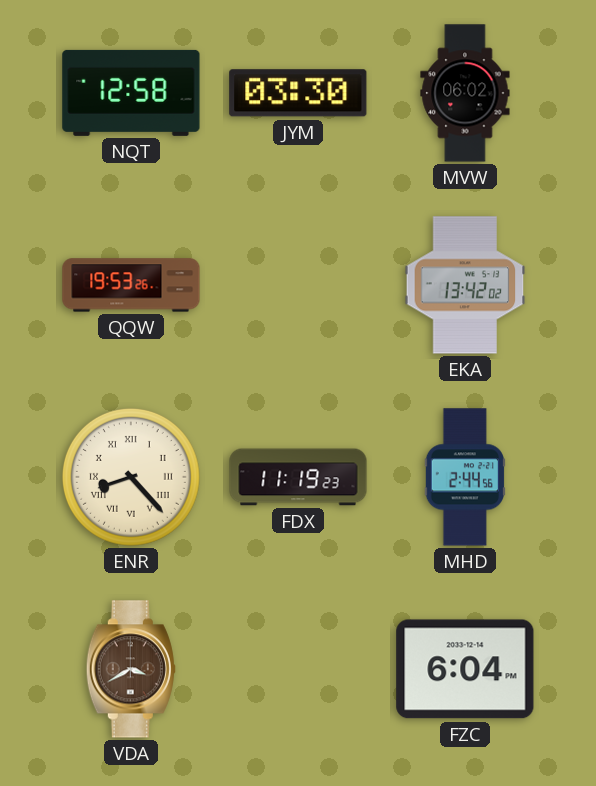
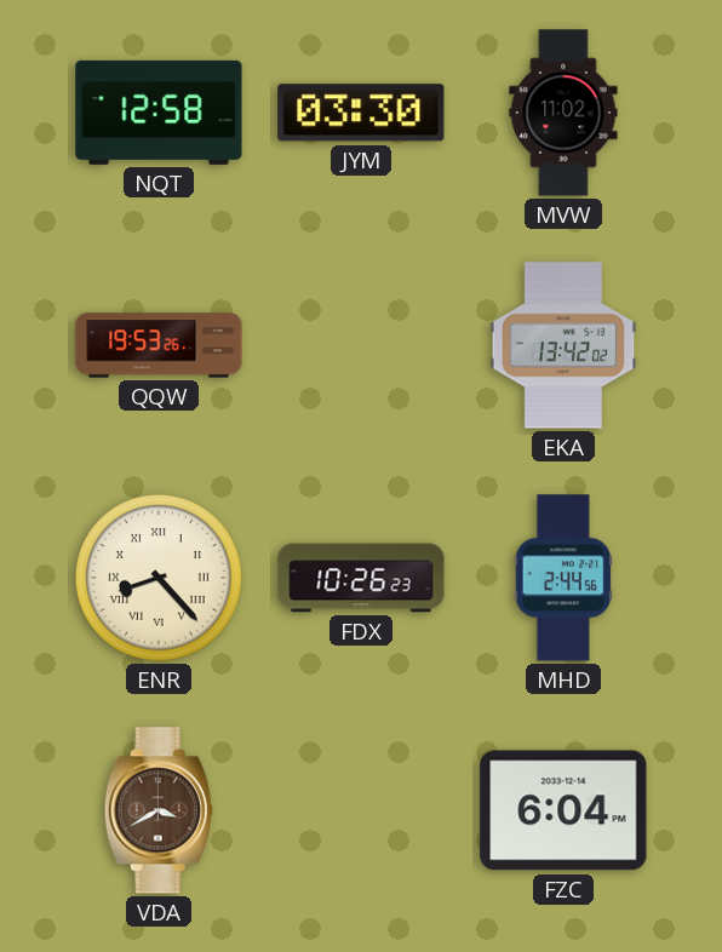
MVW: 06:02 -> 11:02
FDX: 11:19 -> 10:26
